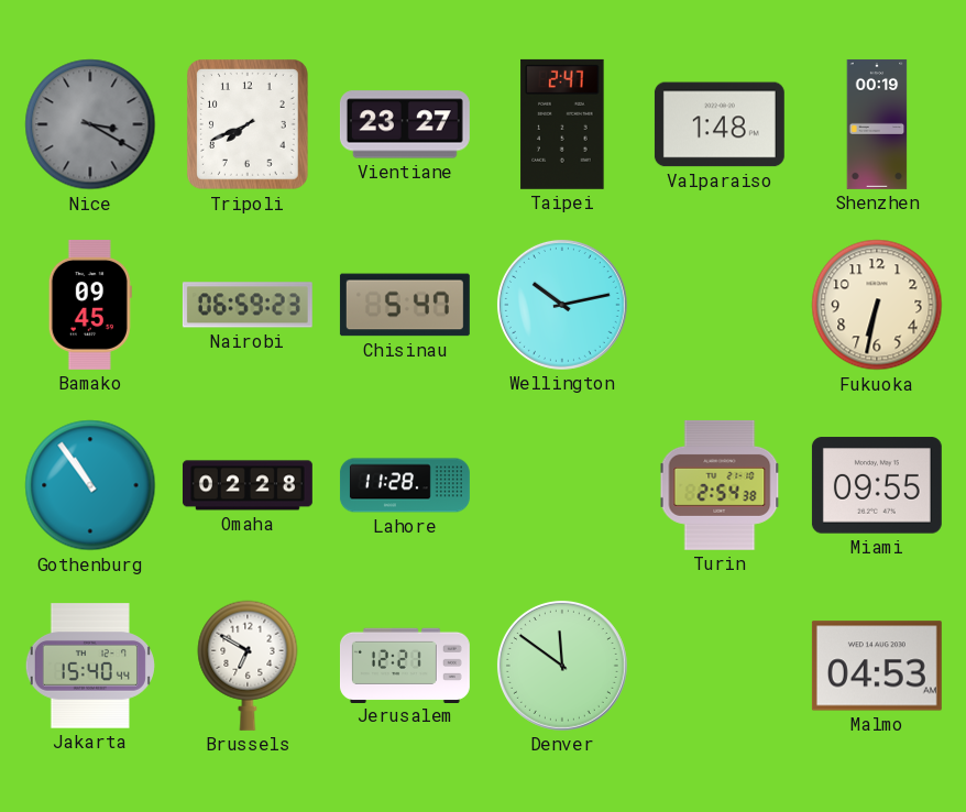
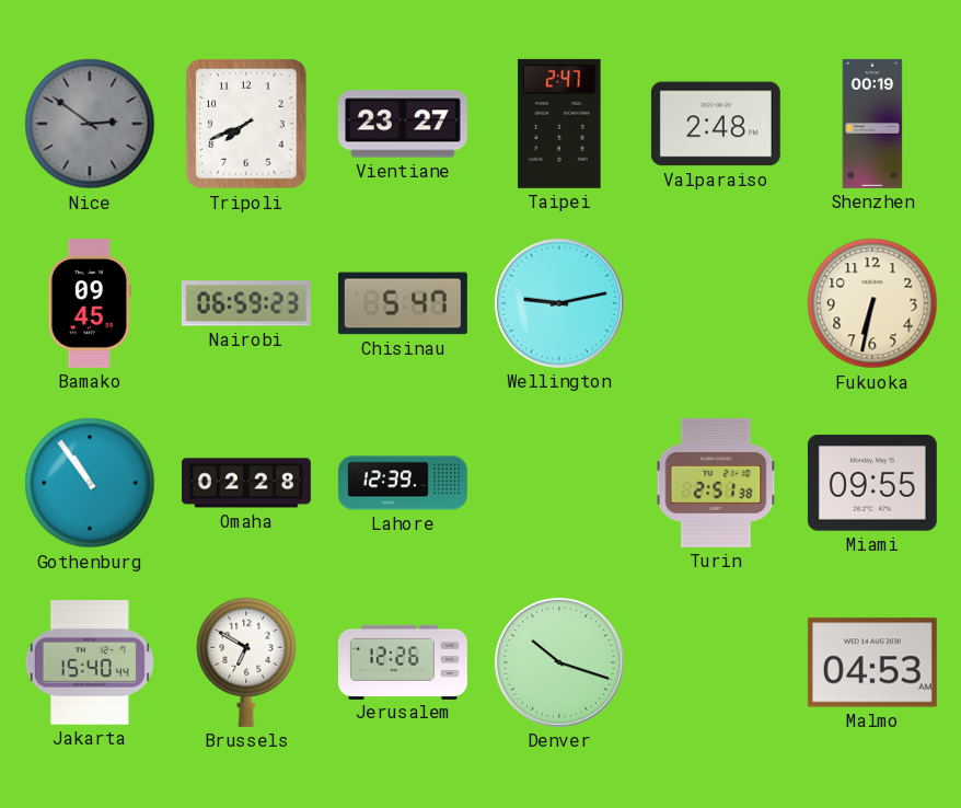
Nice: 3:20 -> 2:51
Valparaiso: 1:48 -> 2:48
Wellington: 10:13 -> 9:13
Lahore: 11:28 -> 12:39
Turin: 2:54 -> 2:51
Jerusalem: 12:21 -> 12:26
Denver: 11:51 -> 10:18
